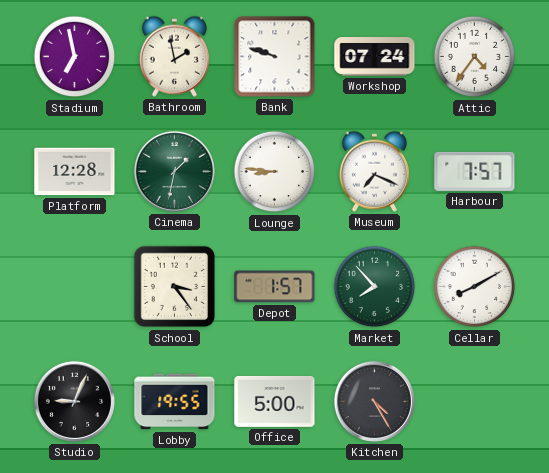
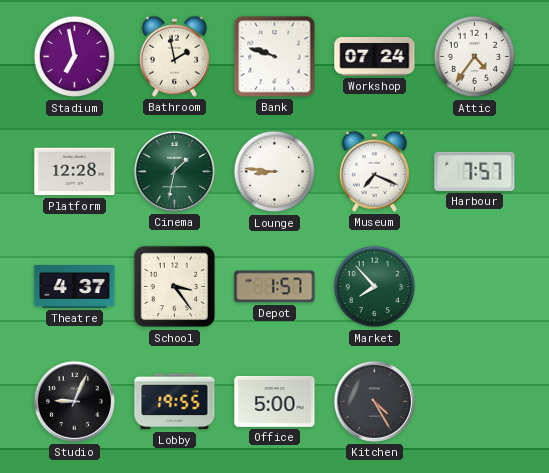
Theatre: none -> 4:37
Cellar: 8:10 -> none
